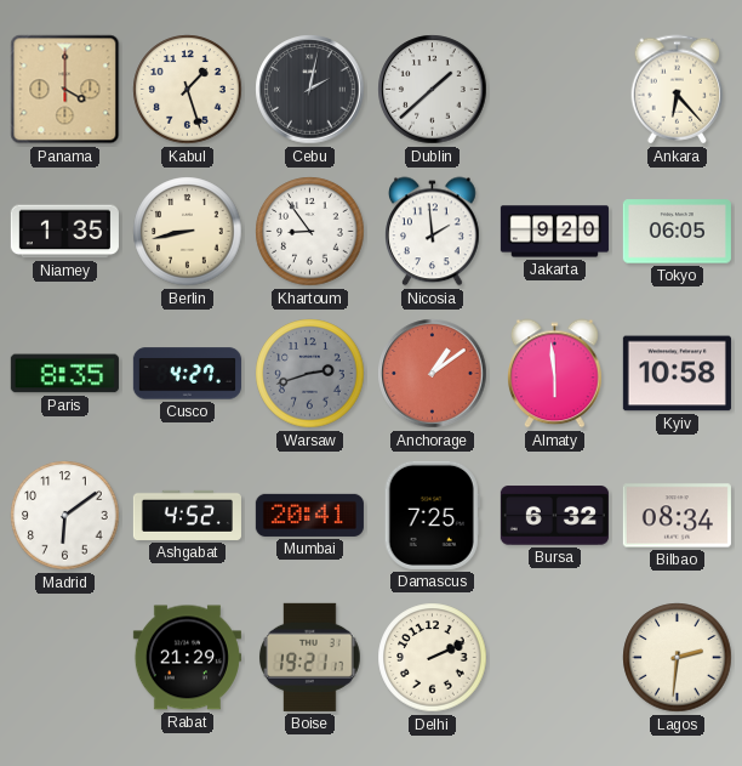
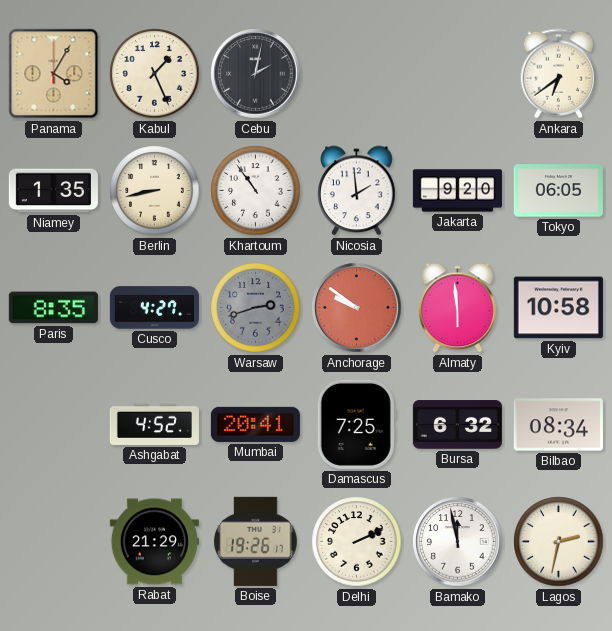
Panama: 4:00 -> 4:05
Kabul: 1:27 -> 1:26
Dublin: 1:38 -> none
Ankara: 6:23 -> 6:39
Khartoum: 8:54 -> 10:54
Anchorage: 1:09 -> 9:51
Madrid: 6:09 -> none
Boise: 19:21 -> 19:26
Bamako: none -> 11:58
Lagos: 2:31 -> 2:32
